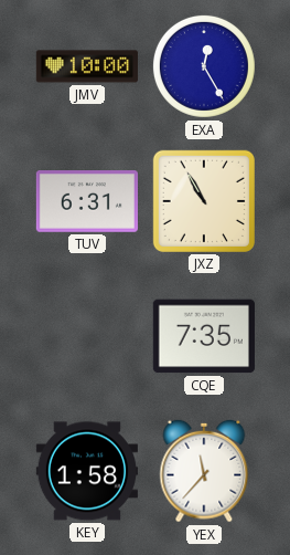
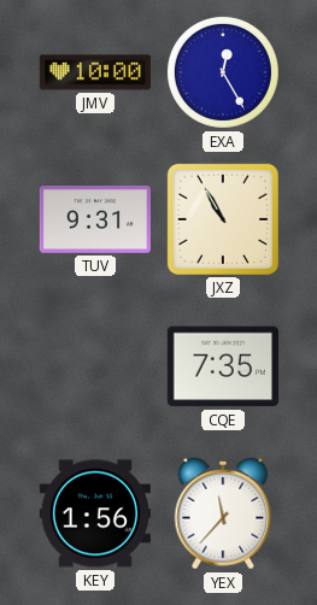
TUV: 6:31 -> 9:31
KEY: 1:58 -> 1:56
